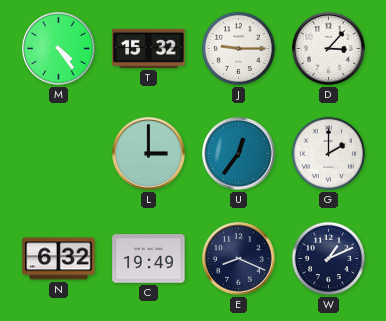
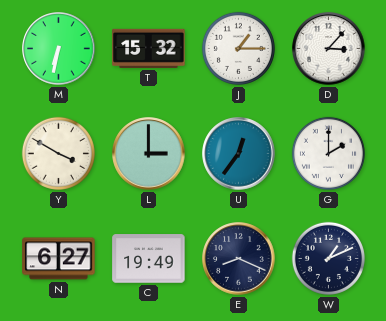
M: 4:24 -> 6:32
J: 9:15 -> 1:15
Y: none -> 3:50
N: 6:32 -> 6:27
